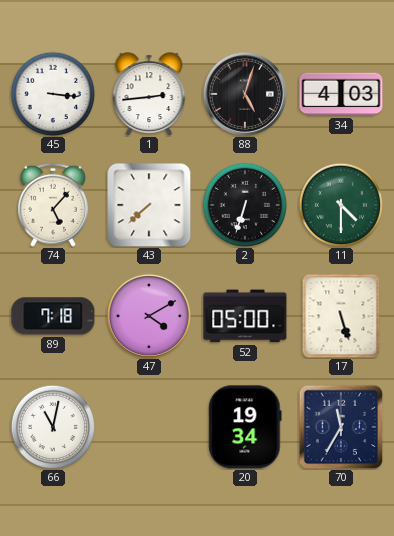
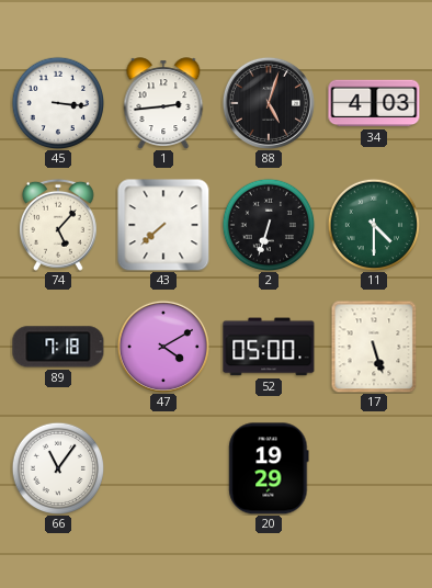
66: 11:02 -> 11:06
20: 19:34 -> 19:29
70: 11:35 -> none
